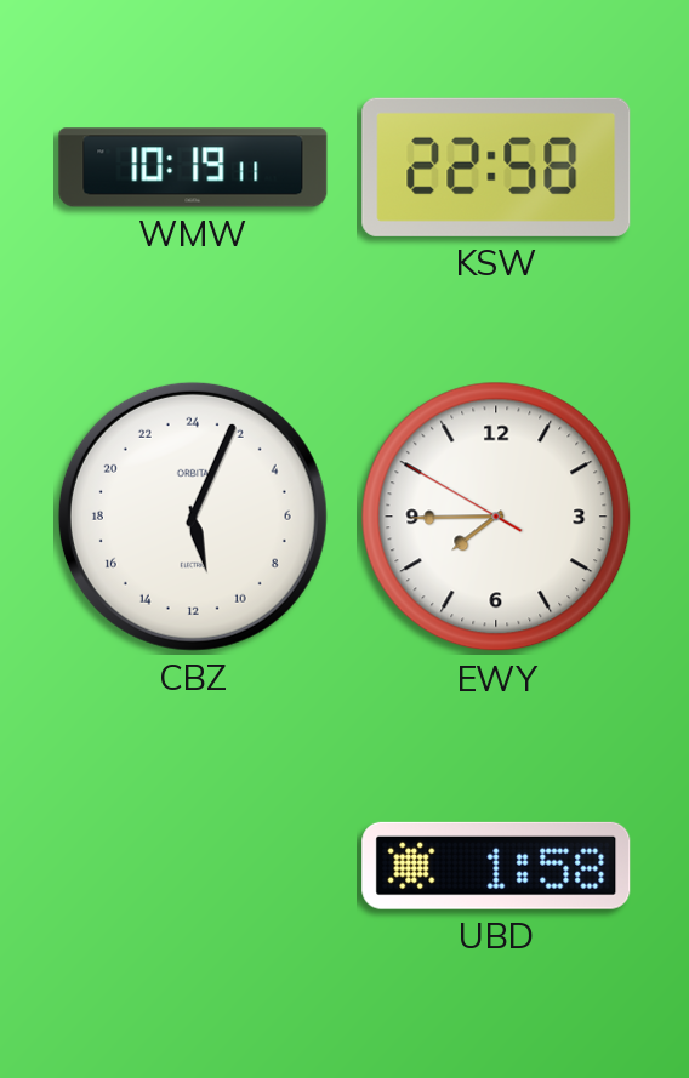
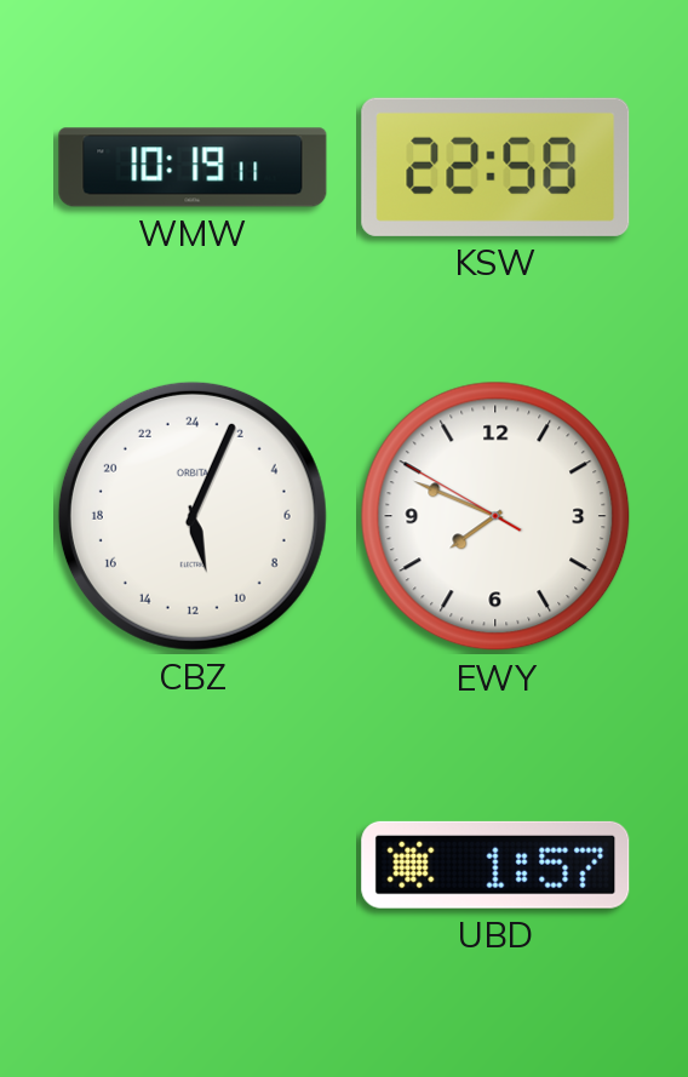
EWY: 7:44 -> 7:48
UBD: 1:58 -> 1:57
